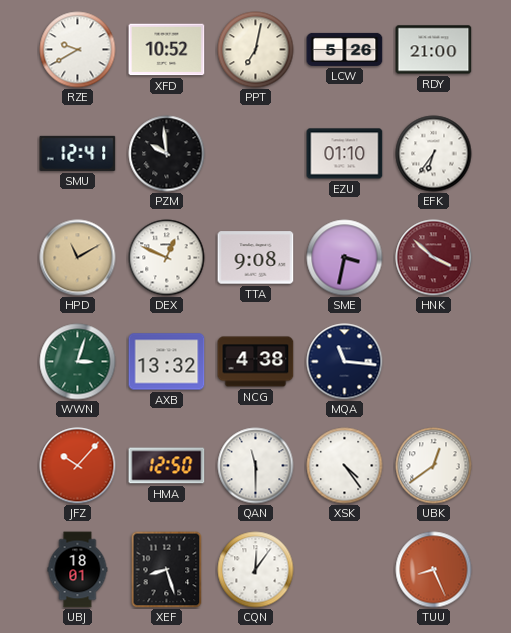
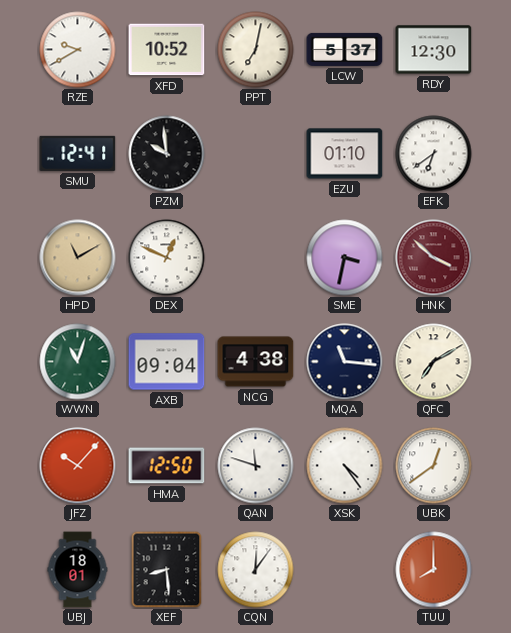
LCW: 5:26 -> 5:37
RDY: 21:00 -> 12:30
EFK: 6:36 -> 6:39
TTA: 9:08 -> none
WWN: 3:03 -> 11:03
AXB: 13:32 -> 09:04
QFC: none -> 7:10
QAN: 11:30 -> 11:48
XEF: 8:27 -> 8:29
TUU: 8:26 -> 8:00
